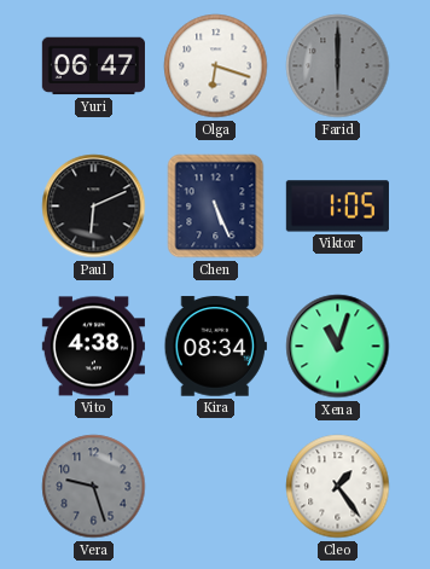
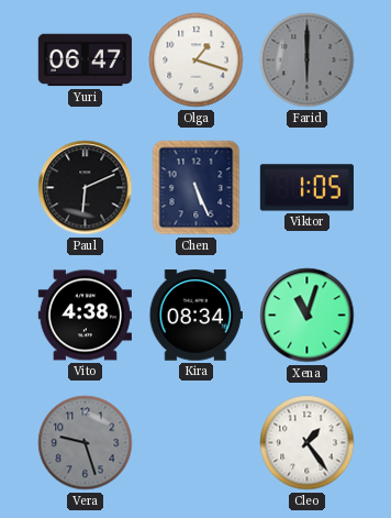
Olga: 6:18 -> 1:18
